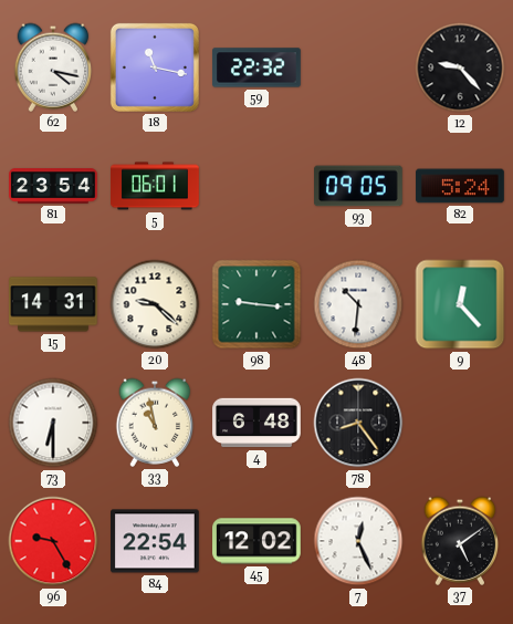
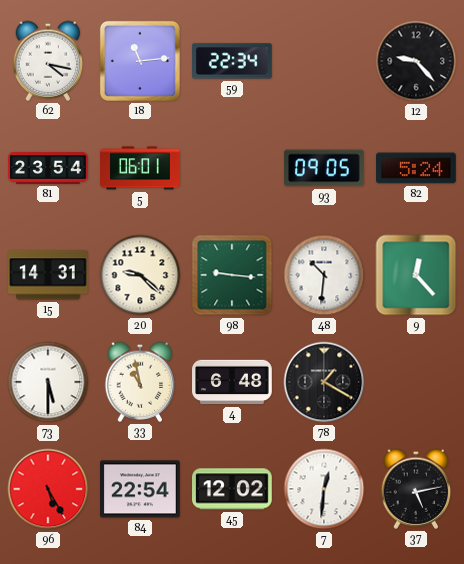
18: 11:17 -> 11:14
59: 22:32 -> 22:34
73: 6:30 -> 5:30
78: 8:24 -> 1:20
96: 9:25 -> 5:25
7: 12:26 -> 12:31
37: 5:09 -> 5:13
